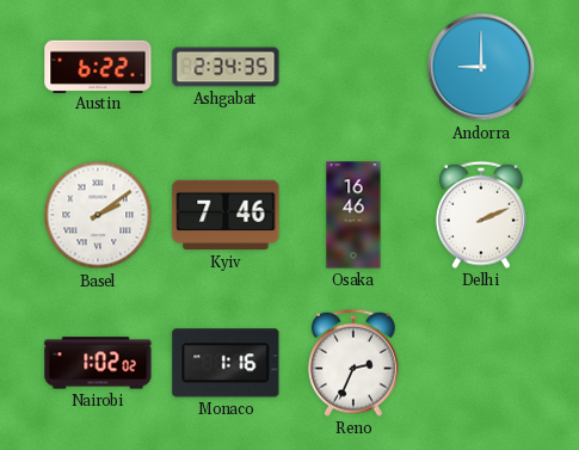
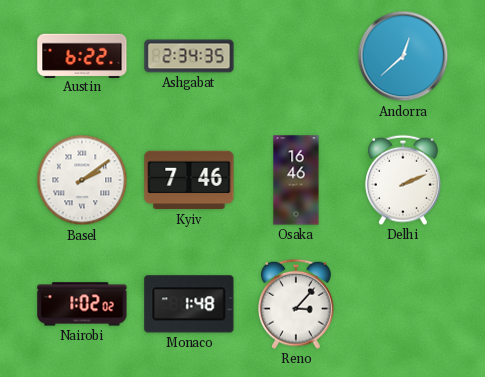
Andorra: 9:00 -> 12:38
Monaco: 1:16 -> 1:48
Reno: 2:34 -> 3:07
